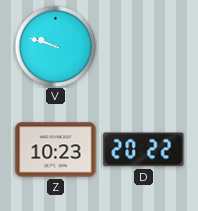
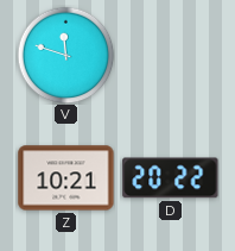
V: 9:48 -> 11:48
Z: 10:23 -> 10:21
